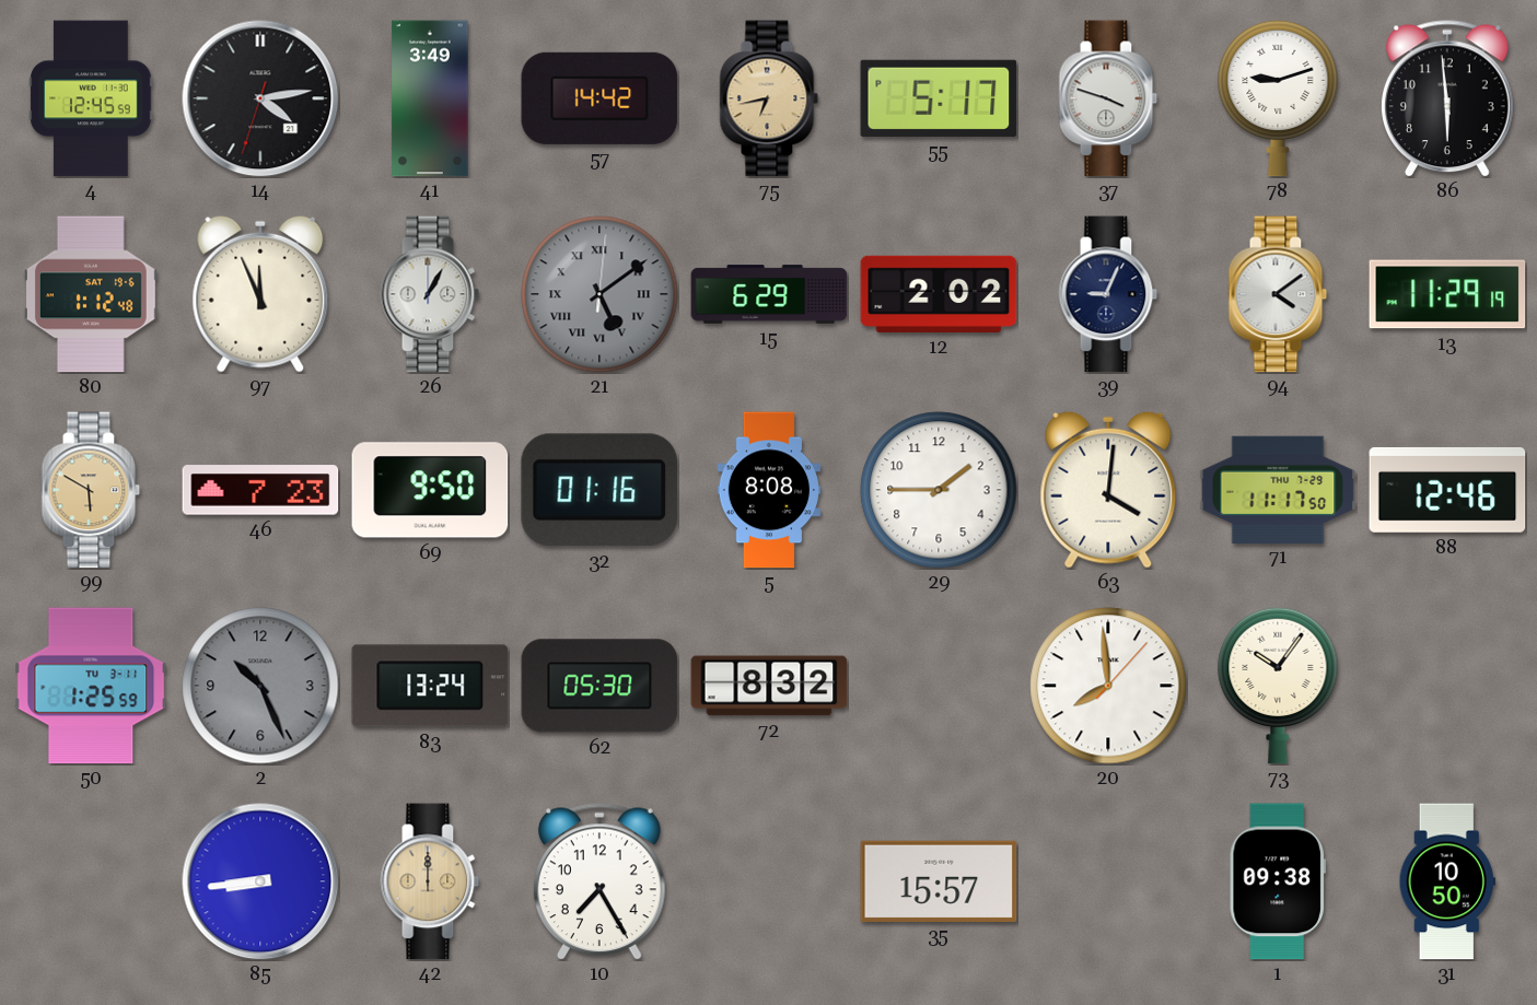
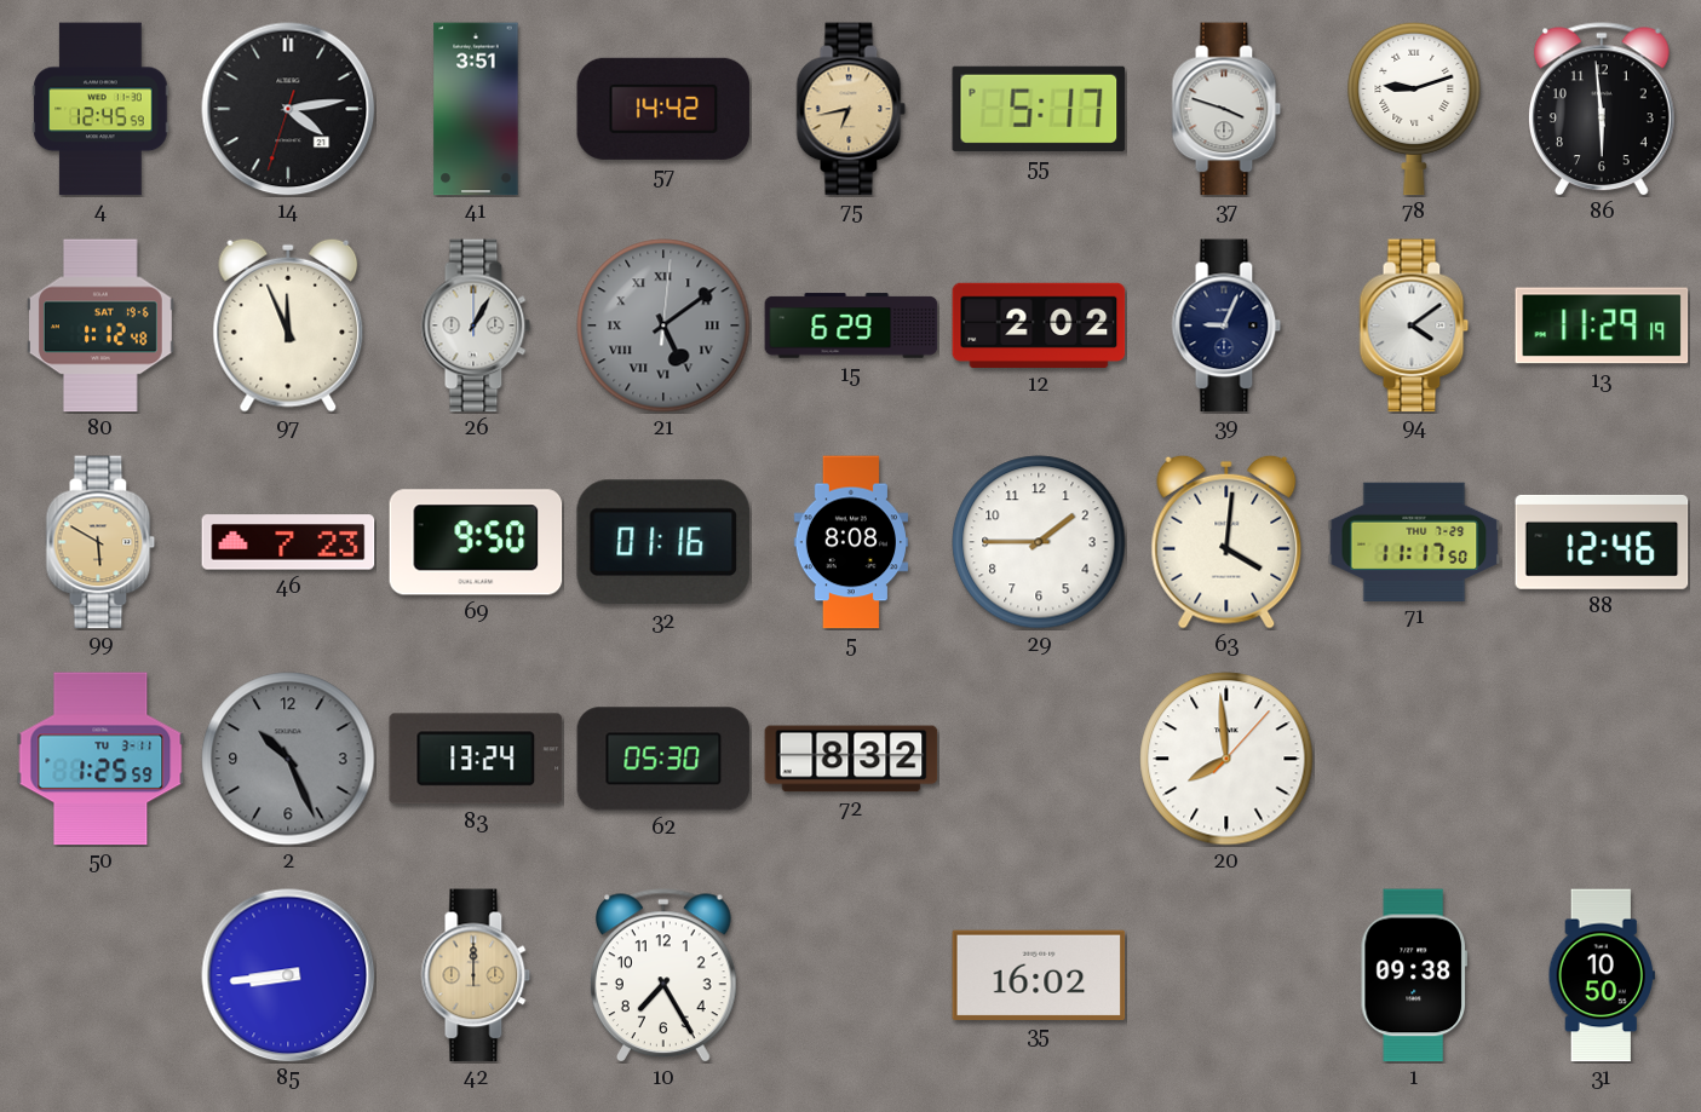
41: 3:49 -> 3:51
73: 10:06 -> none
35: 15:57 -> 16:02
